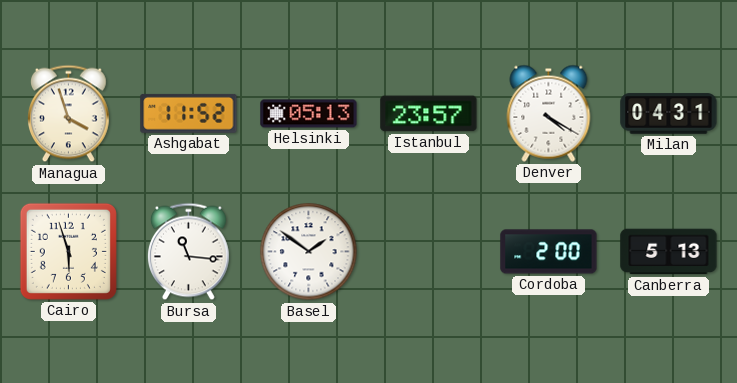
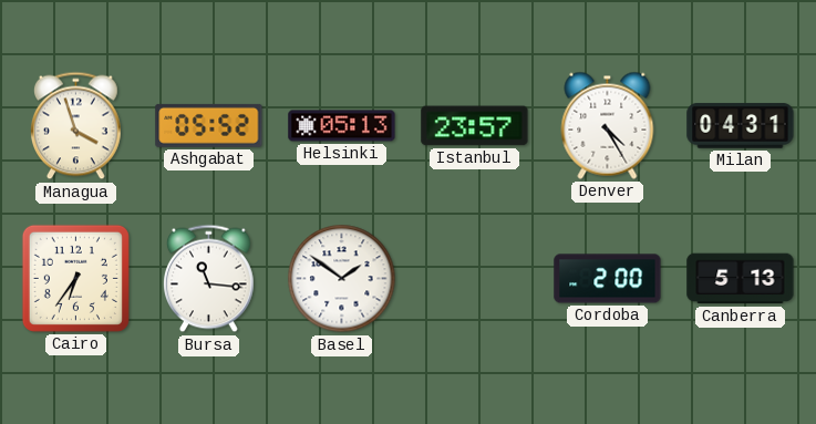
Ashgabat: 11:52 -> 05:52
Denver: 4:20 -> 4:25
Cairo: 5:57 -> 6:36
